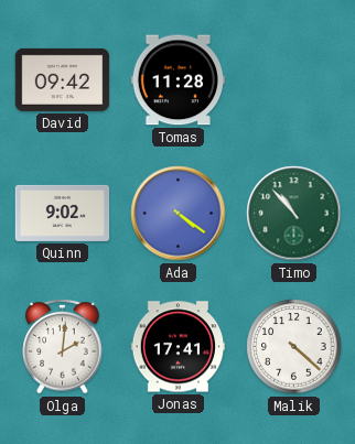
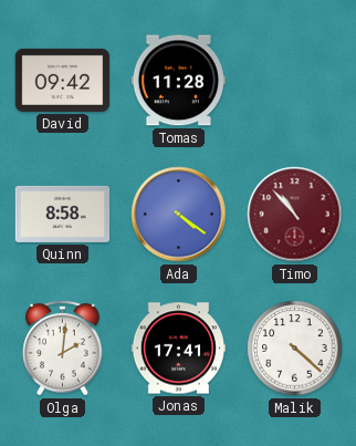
Quinn: 9:02 -> 8:58
Timo dial: green -> burgundy
